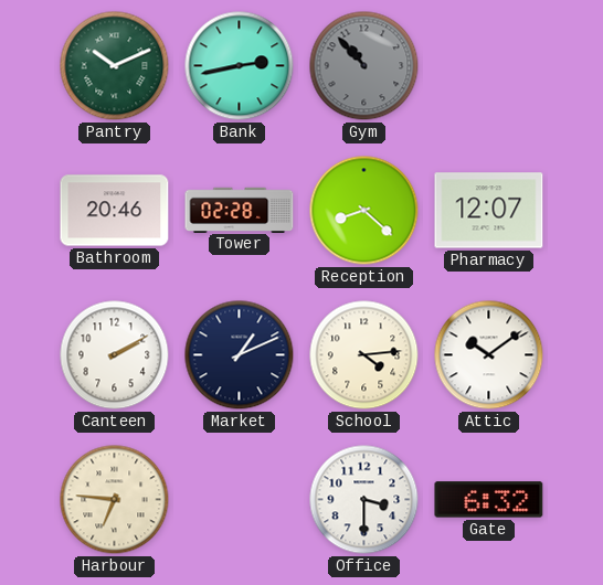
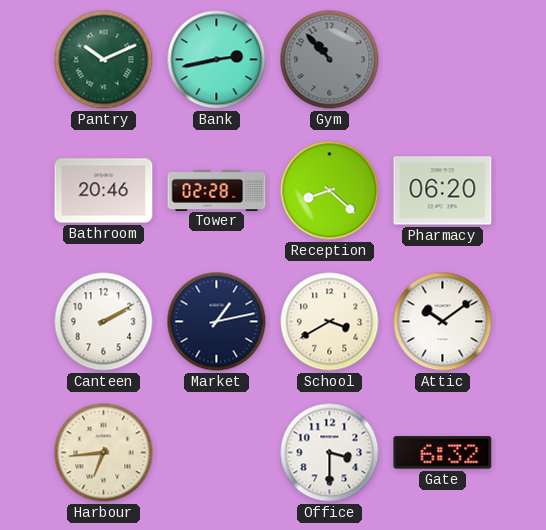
Pharmacy: 12:07 -> 06:20
Market: 1:11 -> 1:13
School: 4:14 -> 3:40
Harbour: 6:46 -> 6:44
